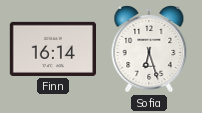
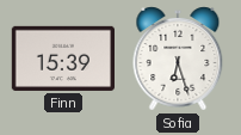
Finn: 16:14 -> 15:39
